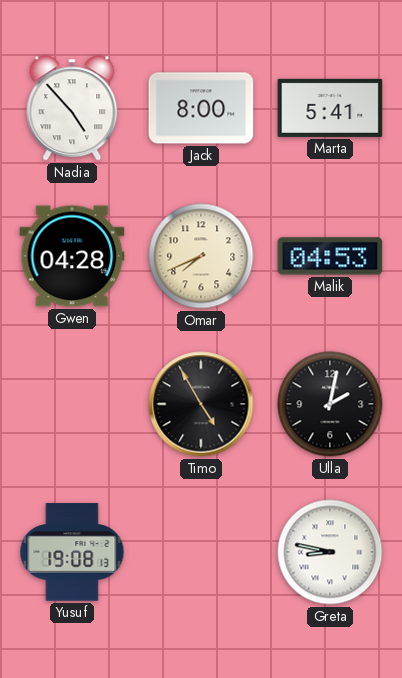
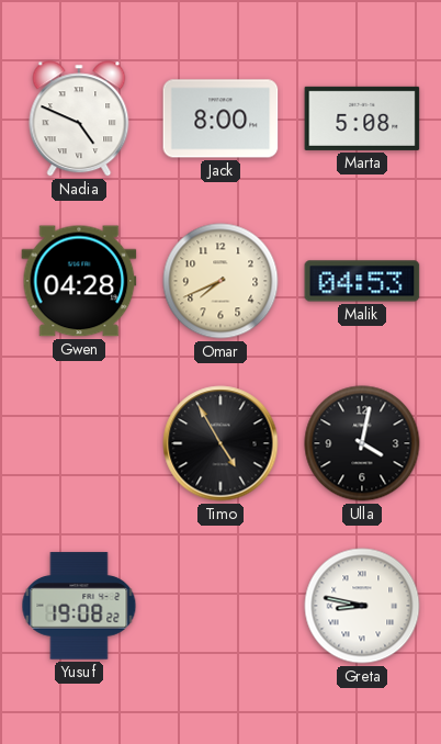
Nadia: 4:53 -> 4:49
Marta: 5:41 -> 5:08
Ulla: 2:02 -> 4:02
Yusuf: 19:08:13 -> 19:08:22
